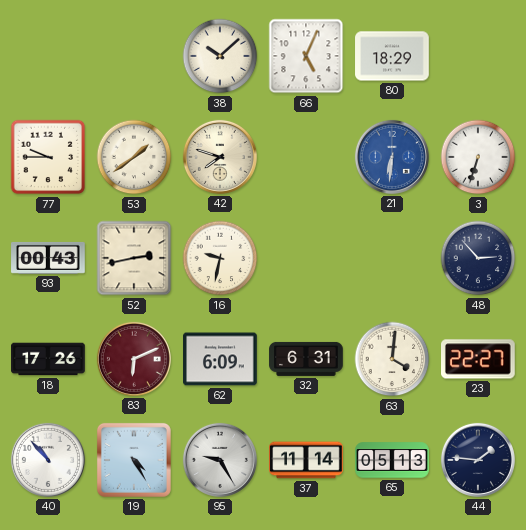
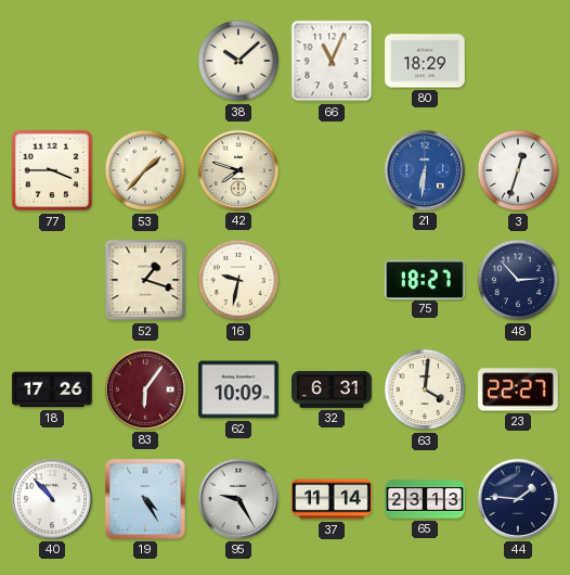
66: 5:04 -> 11:04
77: 9:45 -> 3:45
53: 1:39 -> 1:37
3: 6:33 -> 12:33
93: 00:43 -> none
52: 2:43 -> 1:18
75: none -> 18:27
83: 6:11 -> 6:06
62: 6:09 -> 10:09
65: 05:13 -> 23:13
